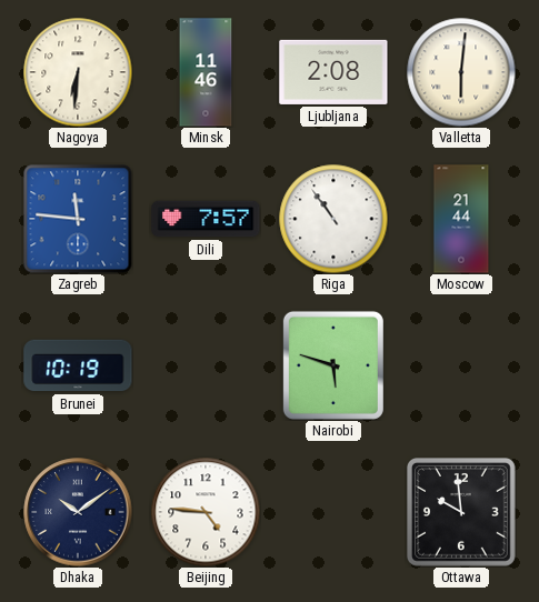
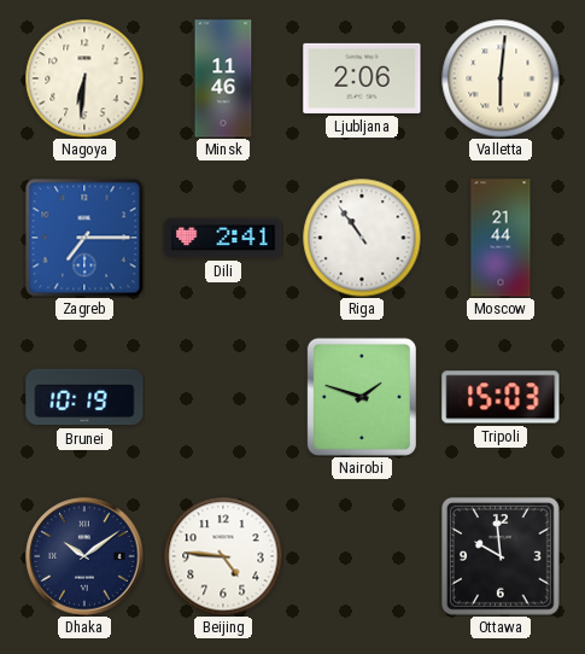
Ljubljana: 2:08 -> 2:06
Zagreb: 11:46 -> 7:15
Dili: 7:57 -> 2:41
Nairobi: 5:48 -> 1:48
Tripoli: none -> 15:03
